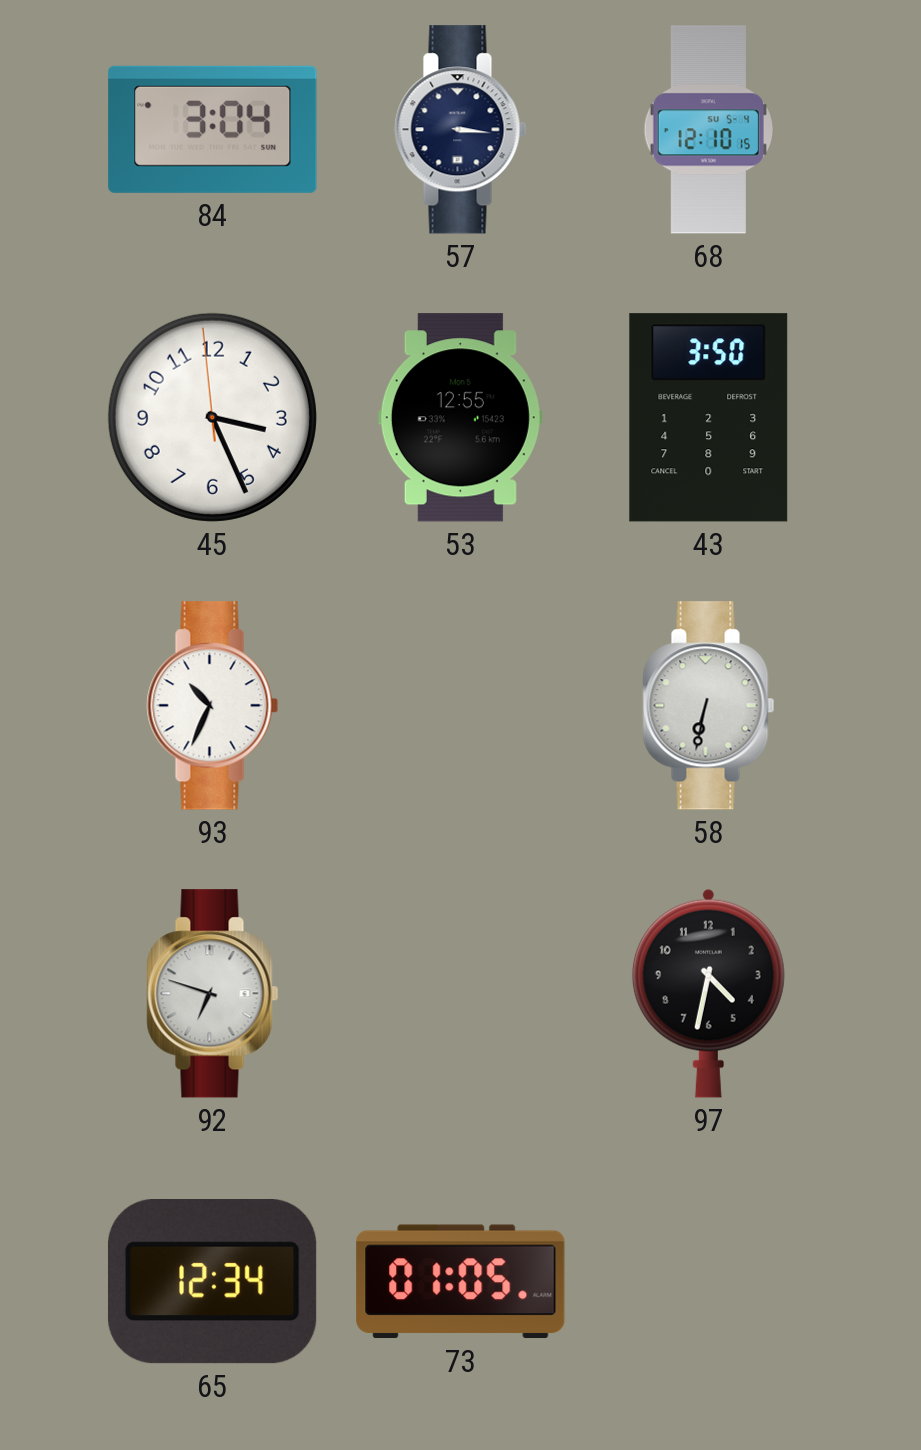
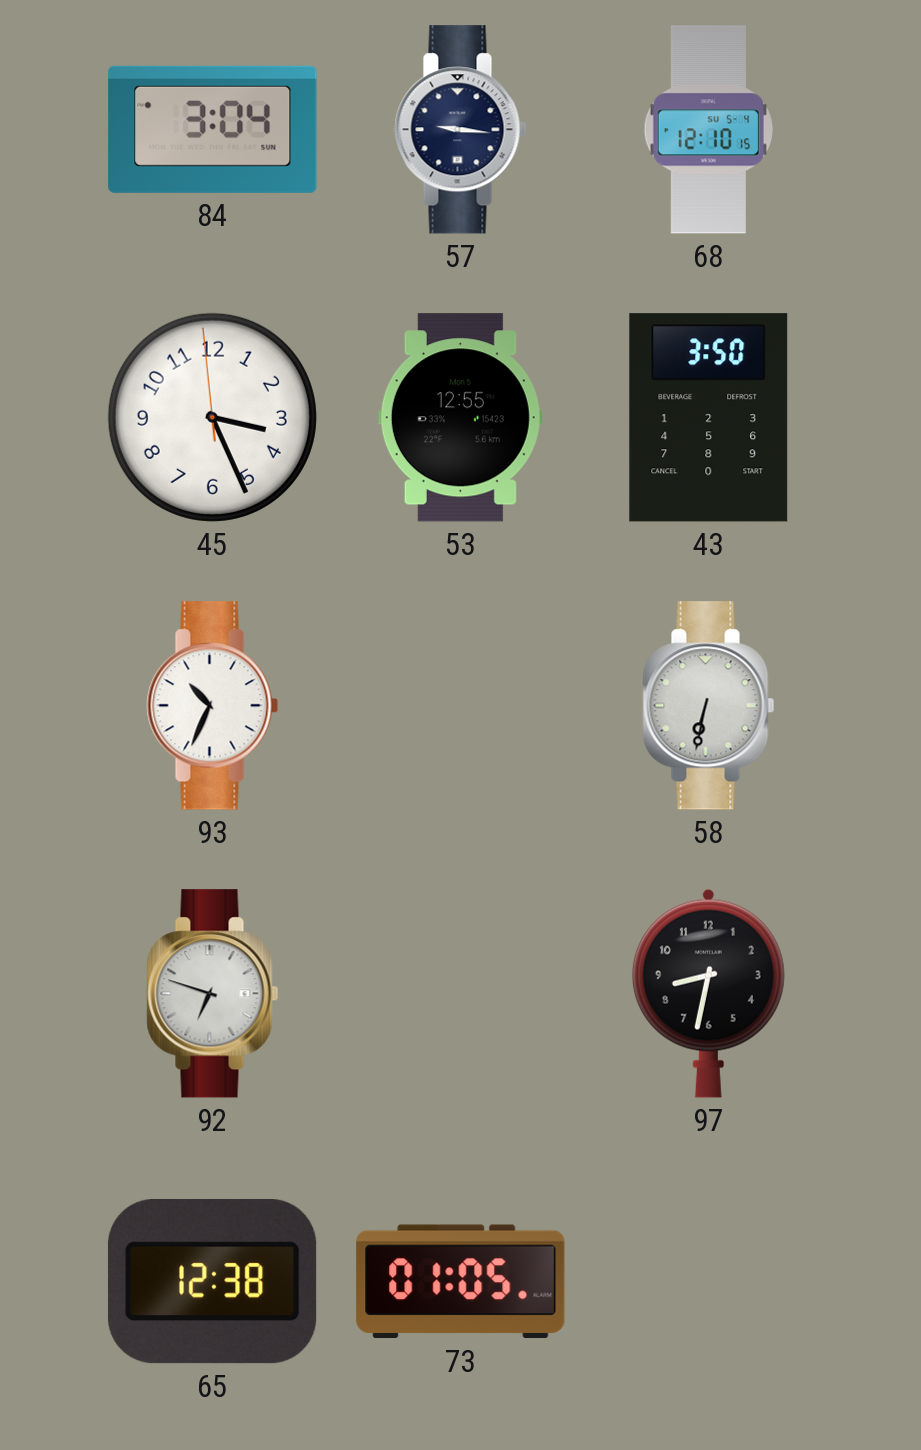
57: 3:16 -> 9:16
97: 4:32 -> 8:32
65: 12:34 -> 12:38
